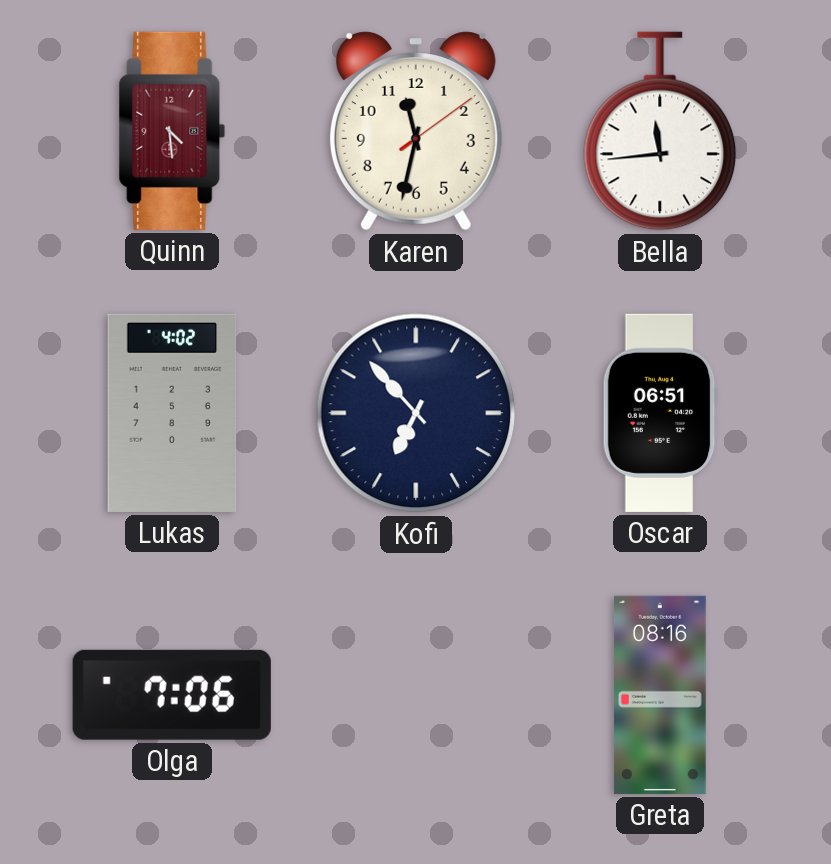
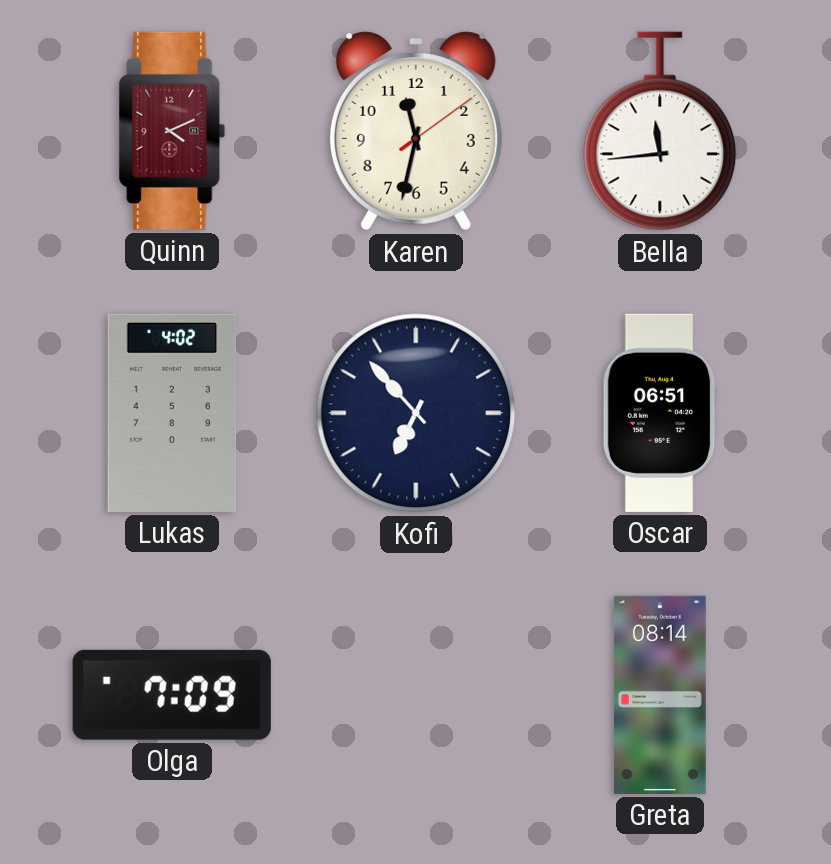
Quinn: 4:29 -> 4:11
Olga: 7:06 -> 7:09
Greta: 08:16 -> 08:14
